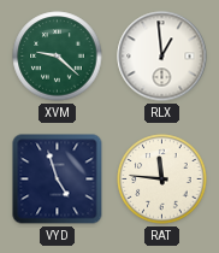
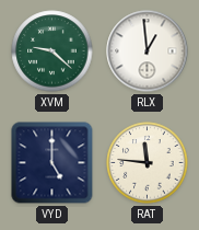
VYD: 4:57 -> 5:00
